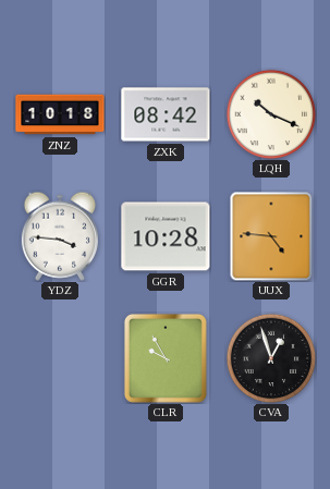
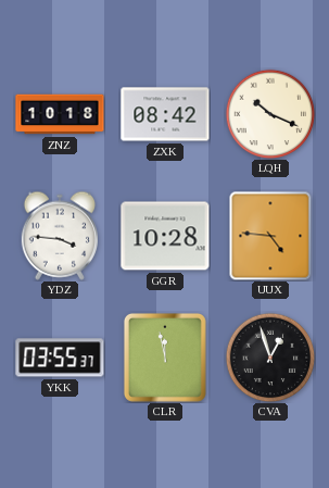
YKK: none -> 03:55
CLR: 9:55 -> 11:58
